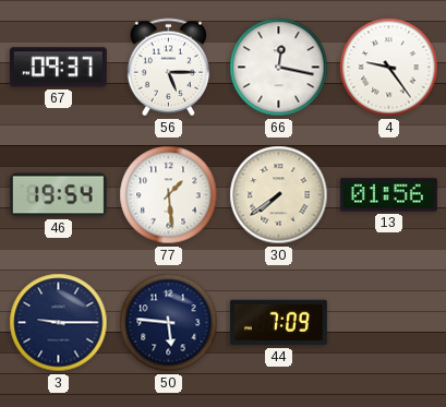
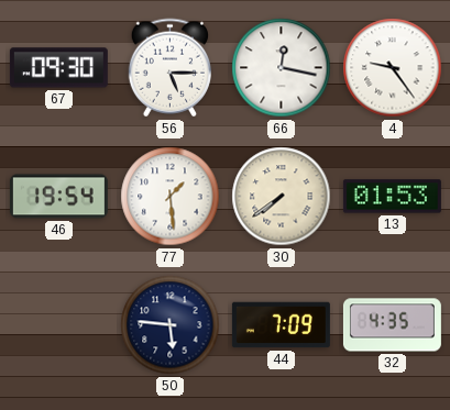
67: 09:37 -> 09:30
13: 01:56 -> 01:53
3: 9:15 -> none
32: none -> 4:35
